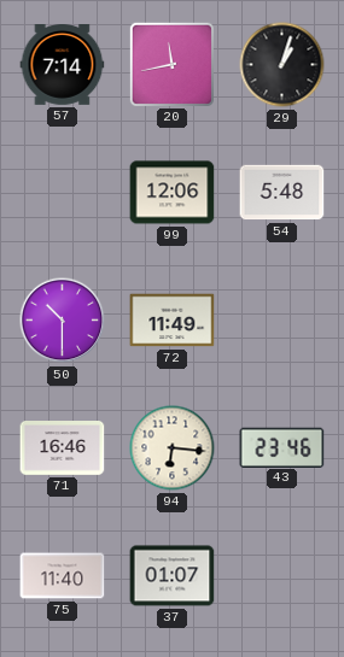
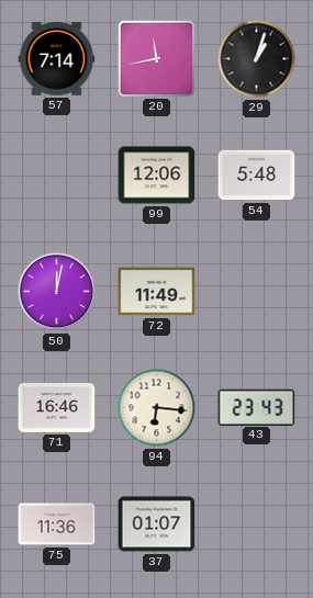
50: 10:30 -> 12:02
43: 23:46 -> 23:43
75: 11:40 -> 11:36
